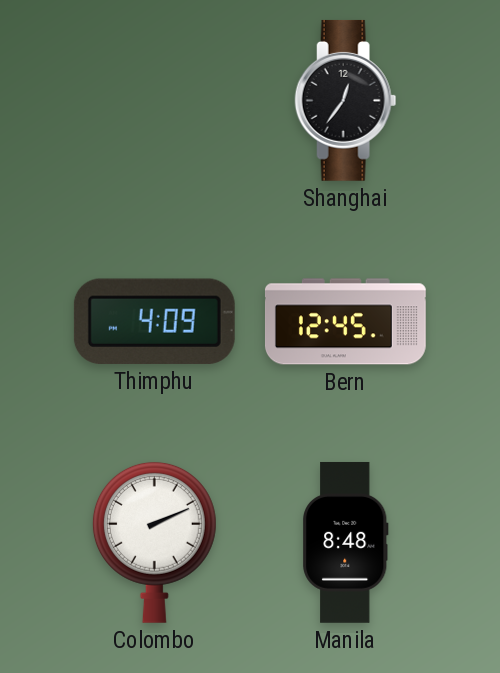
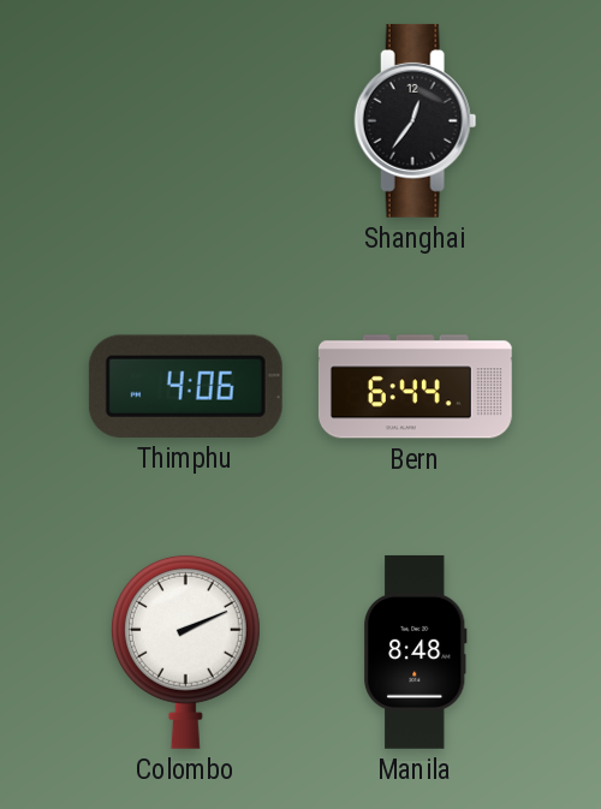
Thimphu: 4:09 -> 4:06
Bern: 12:45 -> 6:44
